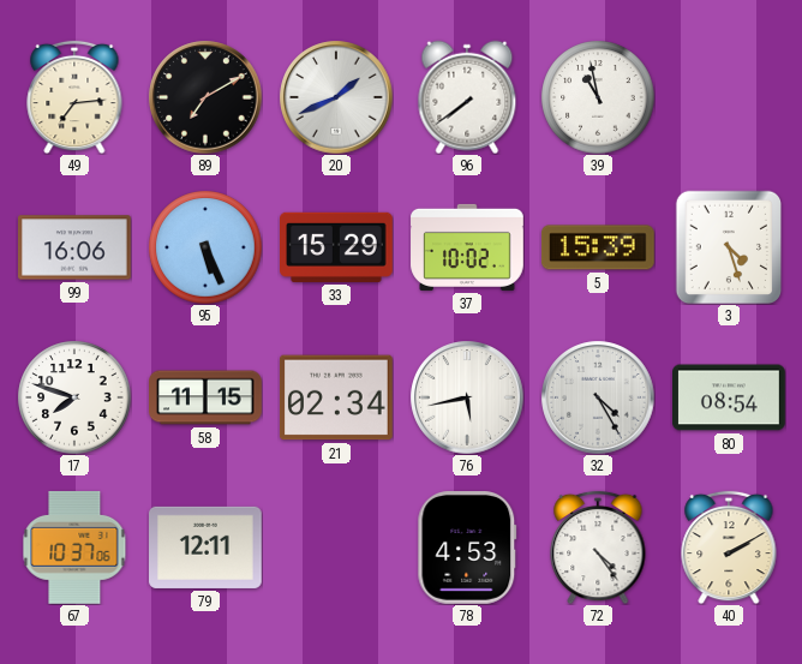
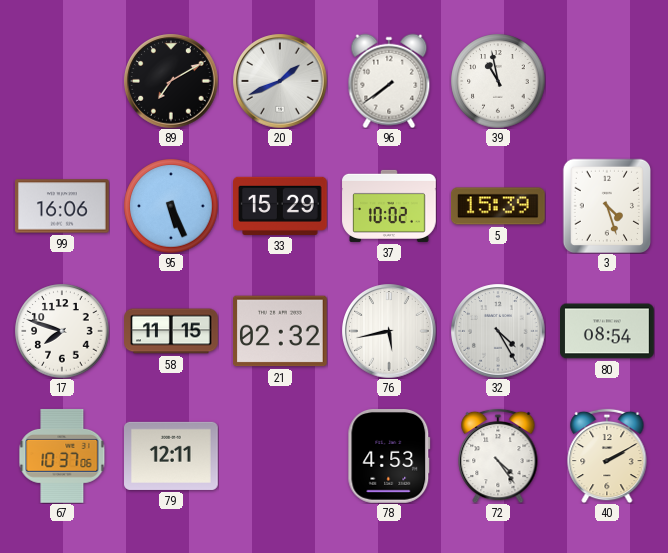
49: 7:14 -> none
21: 02:34 -> 02:32
